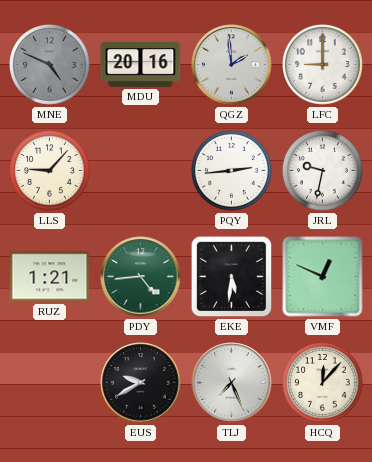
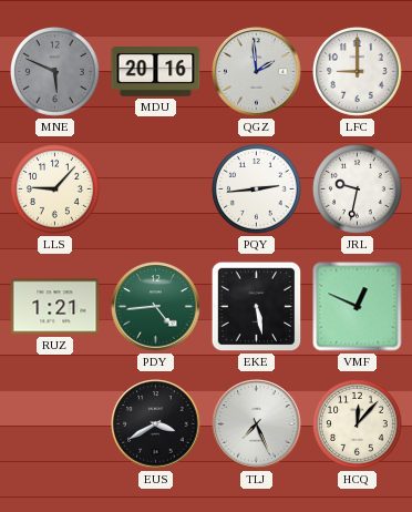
MNE: 4:49 -> 5:49
EKE: 5:31 -> 5:28
EUS: 9:40 -> 3:40
